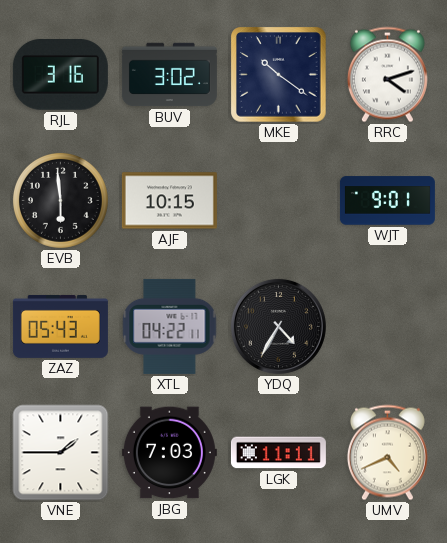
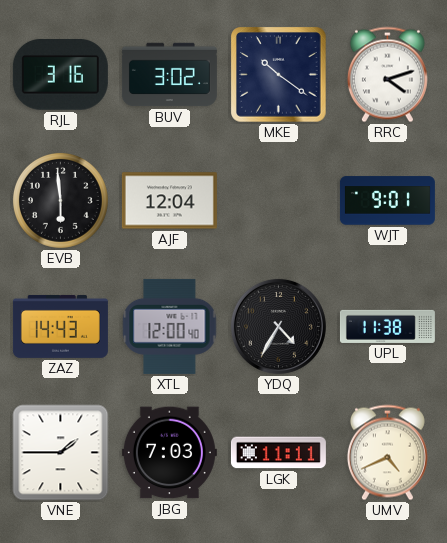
AJF: 10:15 -> 12:04
ZAZ: 05:43 -> 14:43
XTL: 04:22 -> 12:00
UPL: none -> 11:38
